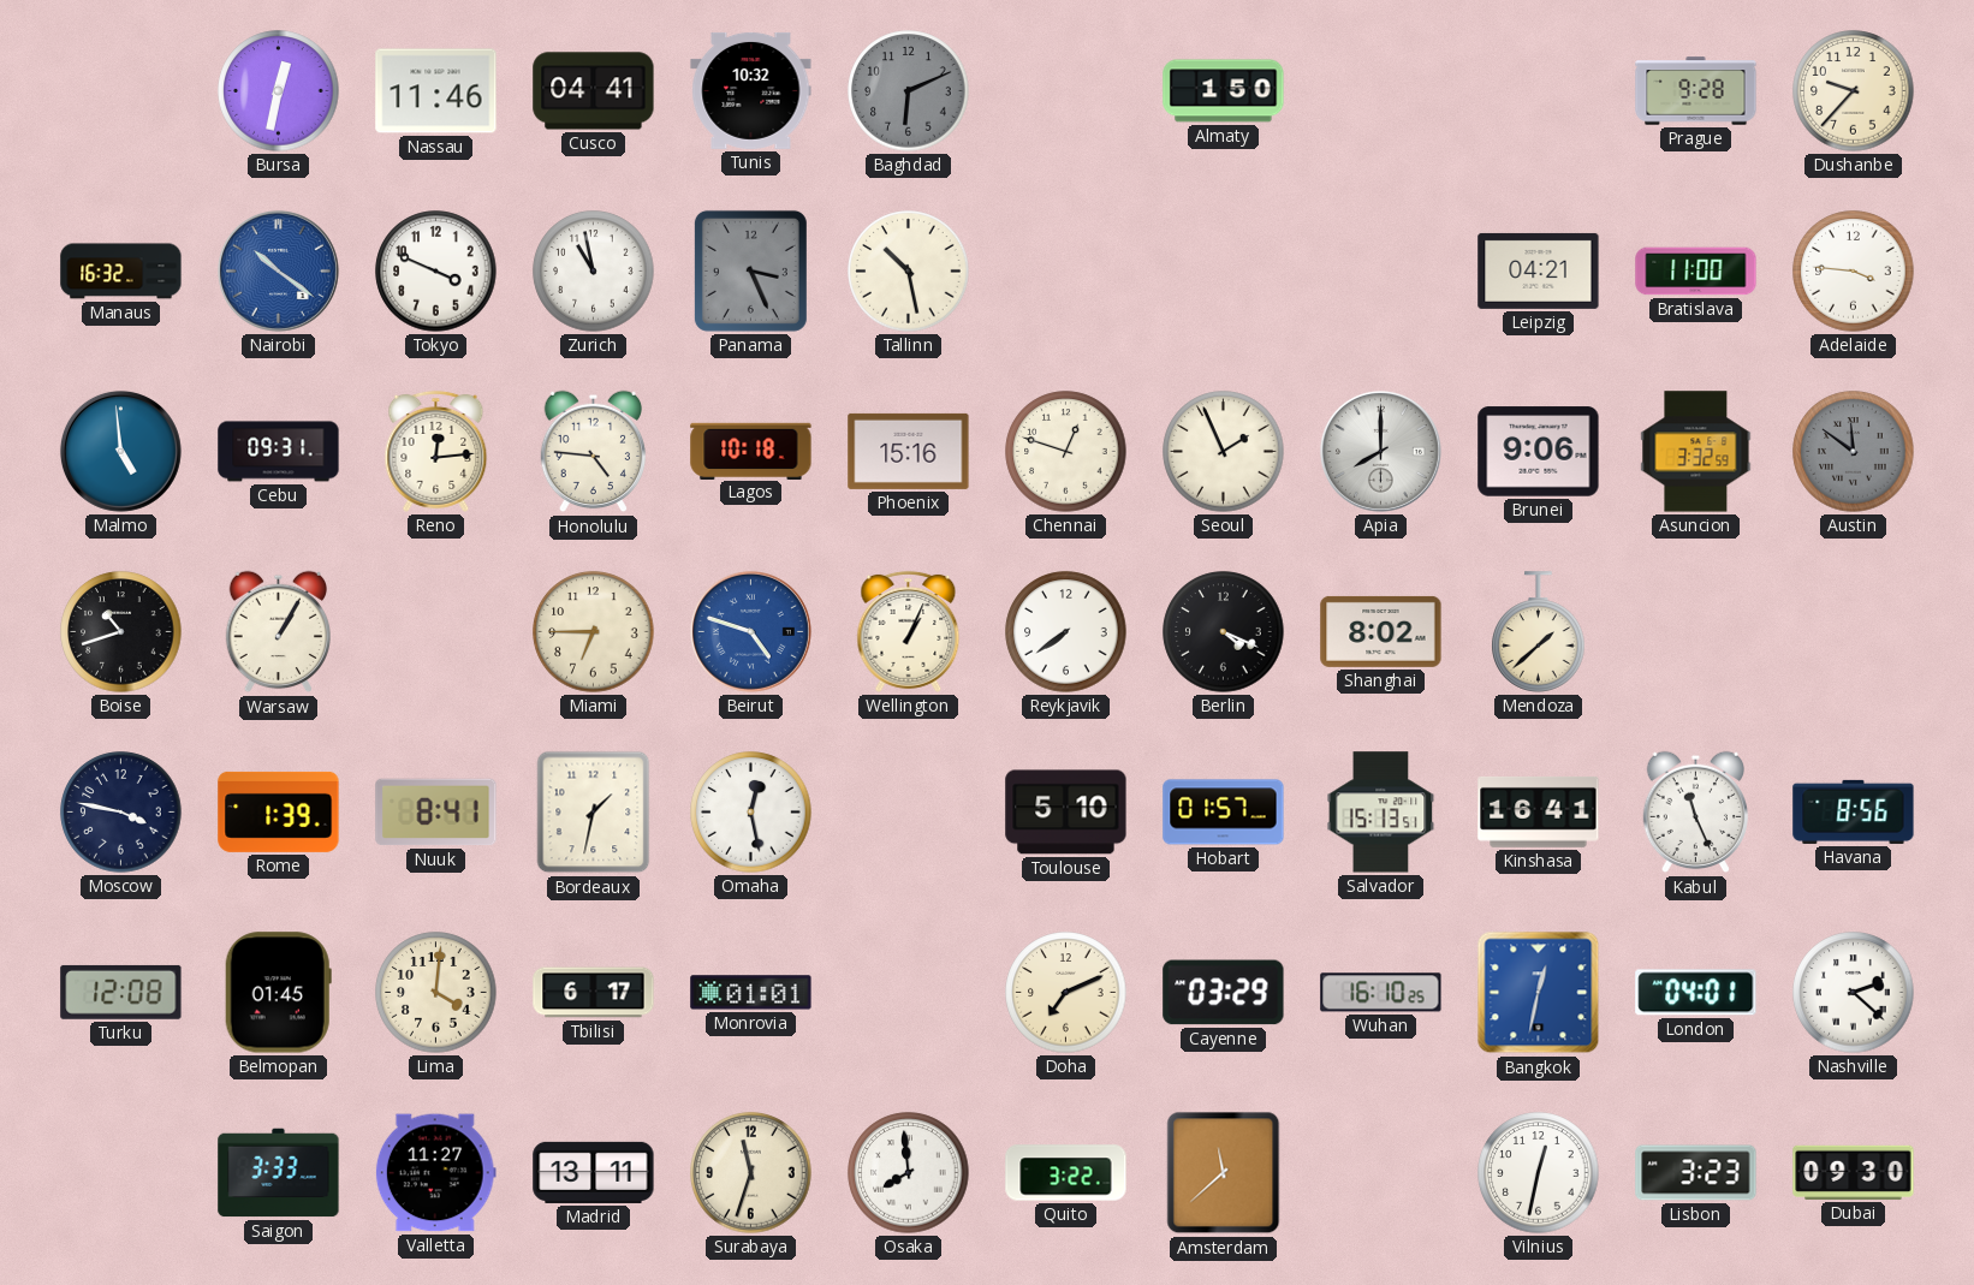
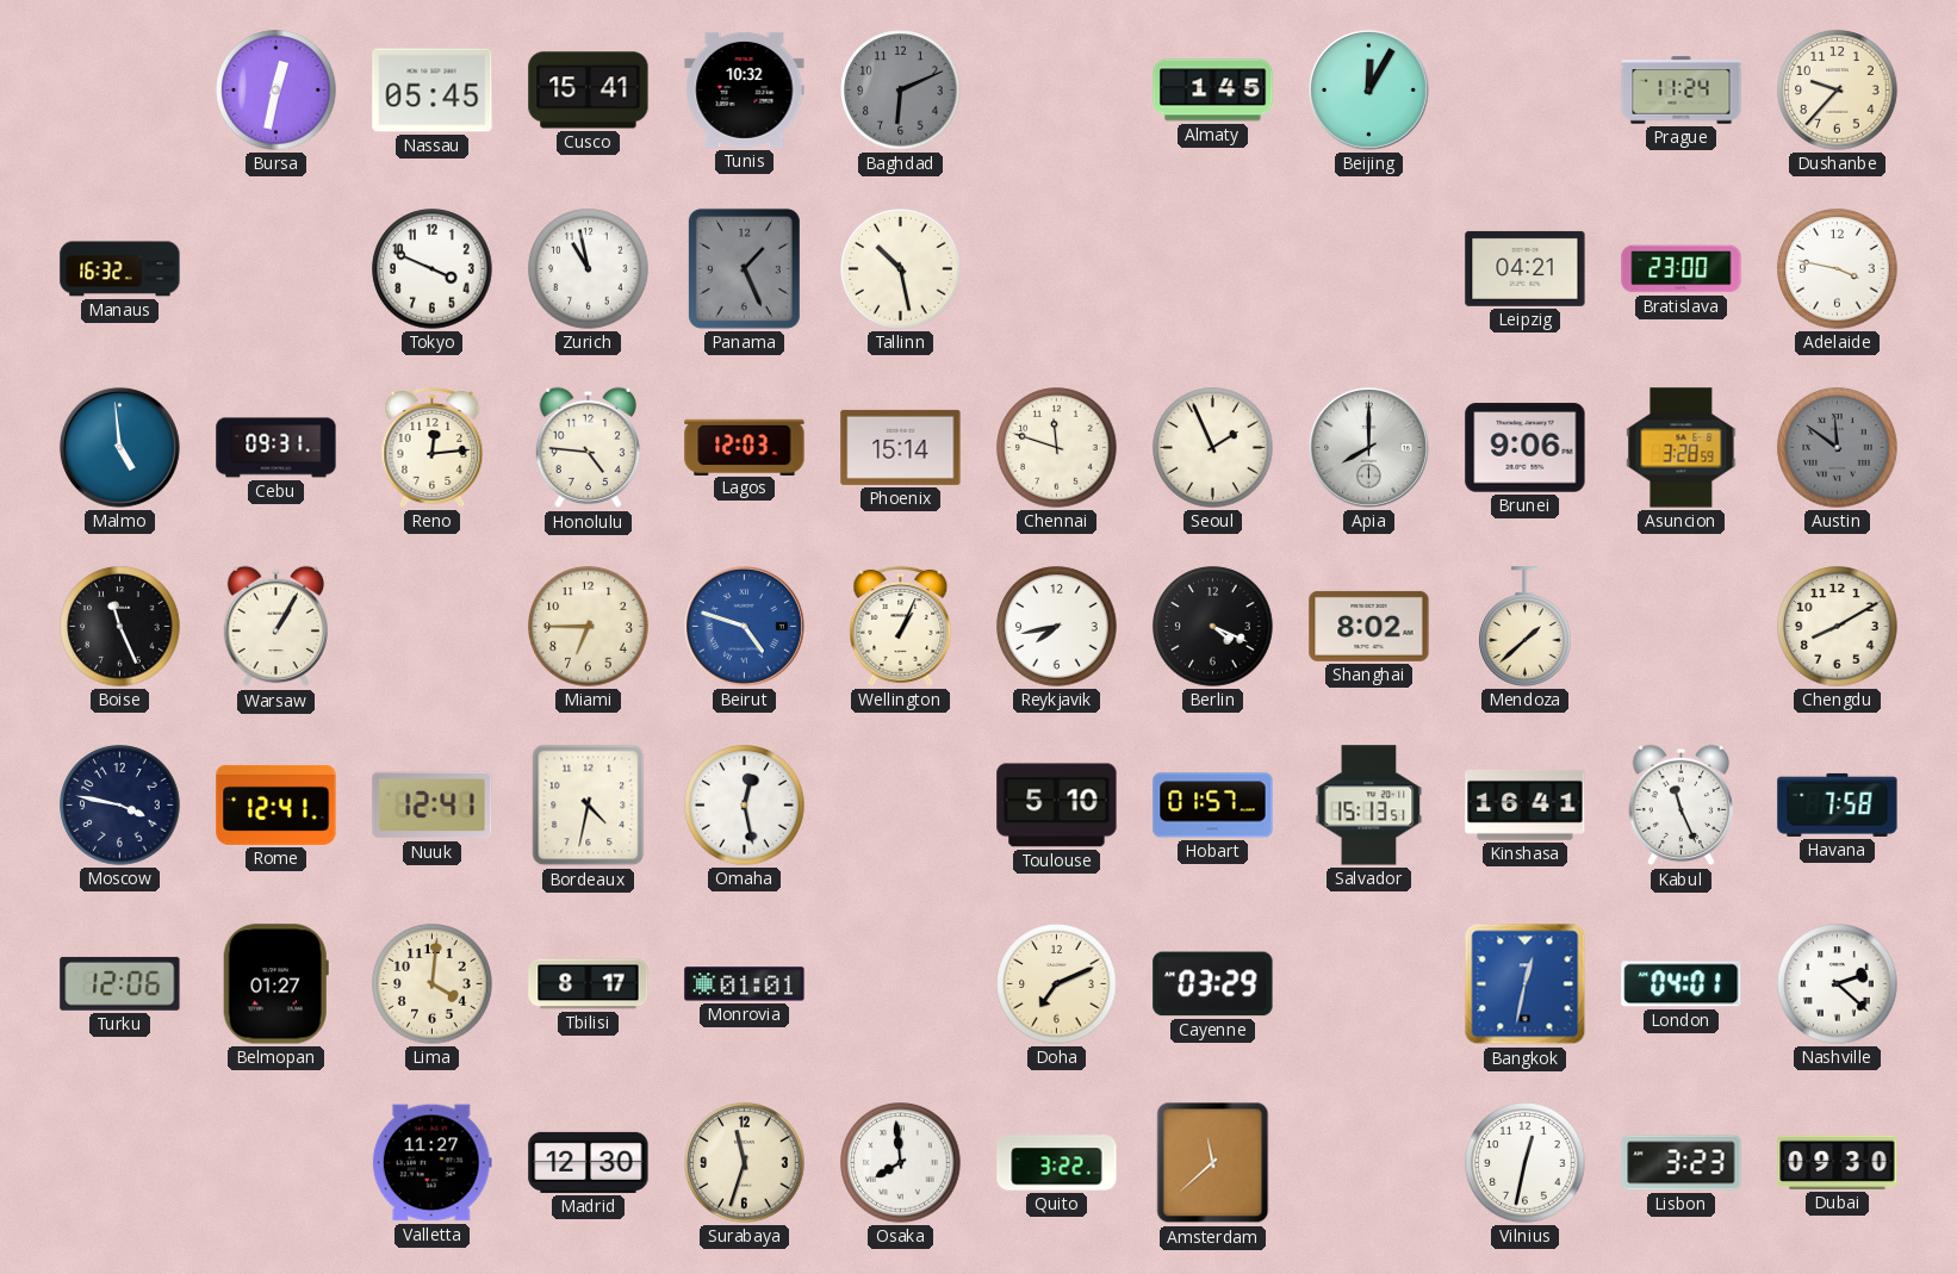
Nassau: 11:46 -> 05:45
Cusco: 04:41 -> 15:41
Almaty: 1:50 -> 1:45
Beijing: none -> 12:05
Prague: 9:28 -> 11:24
Nairobi: 10:21 -> none
Panama: 3:26 -> 1:26
Bratislava: 11:00 -> 23:00
Adelaide: 3:46 -> 3:47
Lagos: 10:18 -> 12:03
Phoenix: 15:16 -> 15:14
Chennai: 12:48 -> 11:48
Asuncion: 3:32 -> 3:28
Boise: 10:42 -> 11:26
Reykjavik: 7:39 -> 7:43
Chengdu: none -> 8:10
Rome: 1:39 -> 12:41
Nuuk: 8:41 -> 12:41
Bordeaux: 1:32 -> 4:32
Havana: 8:56 -> 7:58
Turku: 12:08 -> 12:06
Belmopan: 01:45 -> 01:27
Tbilisi: 6:17 -> 8:17
Wuhan: 16:10 -> none
Saigon: 3:33 -> none
Madrid: 13:11 -> 12:30
